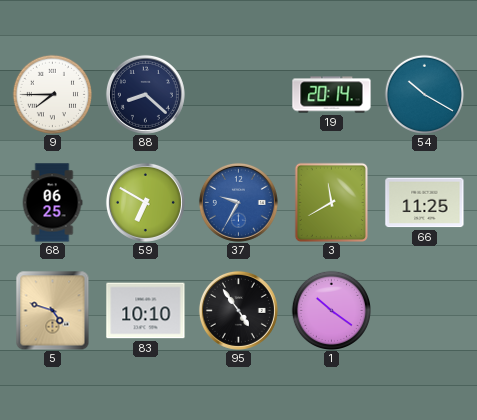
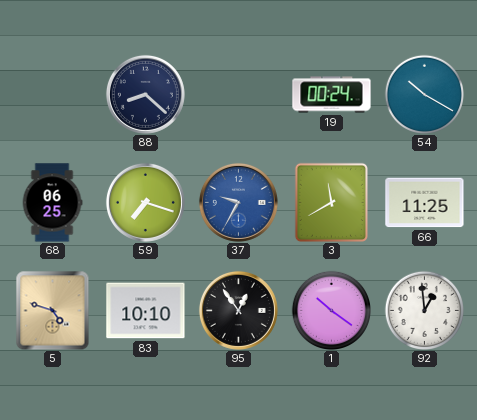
9: 7:45 -> none
19: 20:14 -> 00:24
59: 6:50 -> 7:18
95: 4:54 -> 12:54
92: none -> 12:59
